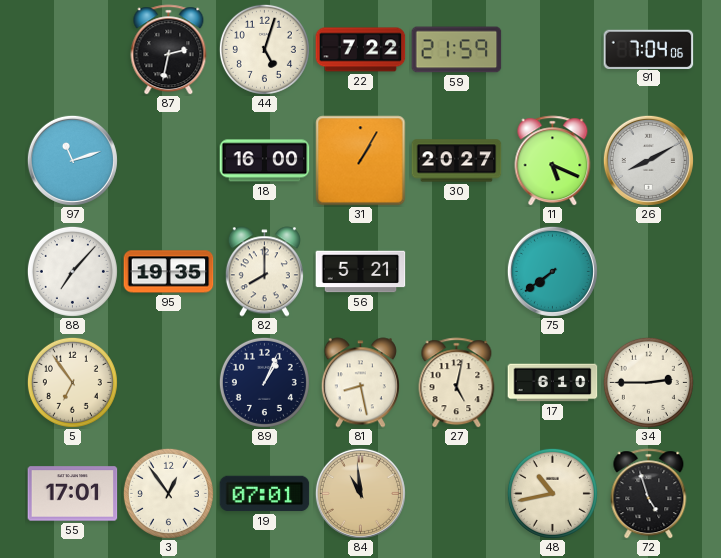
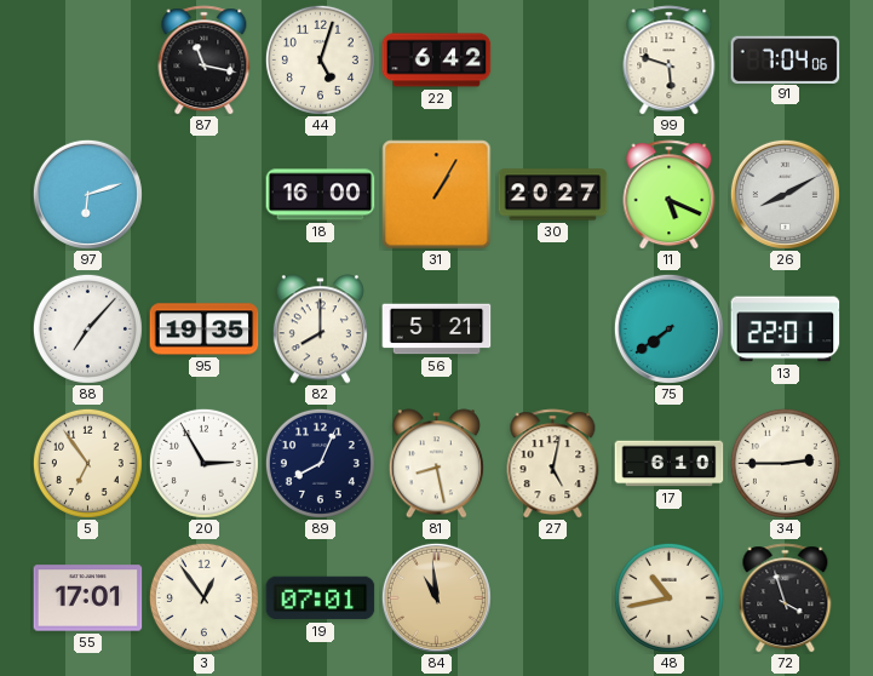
87: 2:32 -> 11:17
22: 7:22 -> 6:42
59: 21:59 -> none
99: none -> 5:48
97: 11:12 -> 6:12
13: none -> 22:01
20: none -> 2:55
89: 1:04 -> 8:04
72: 4:57 -> 3:57
